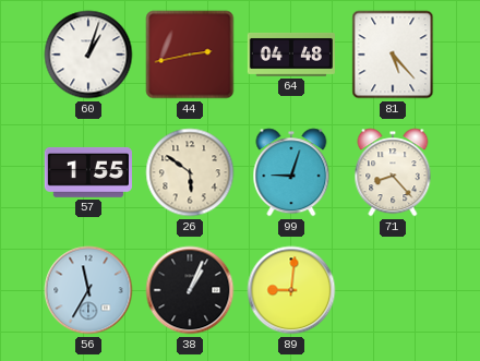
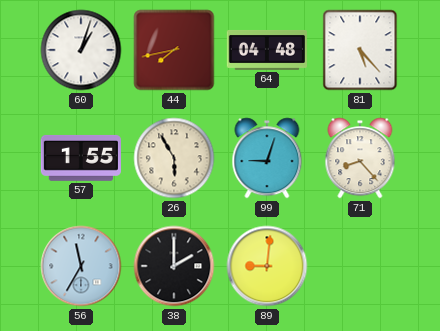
44: 2:43 -> 7:43
26: 5:51 -> 5:55
38: 1:04 -> 2:00
